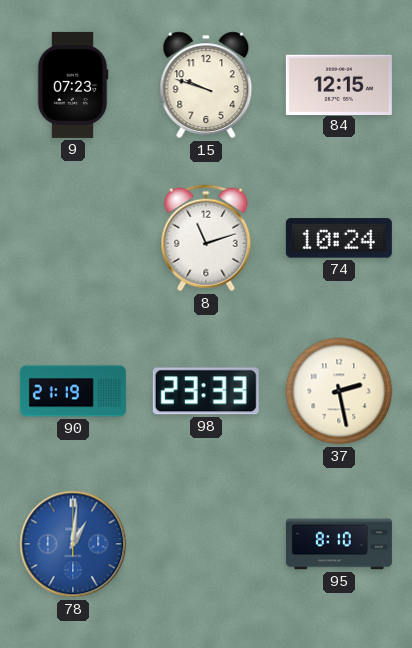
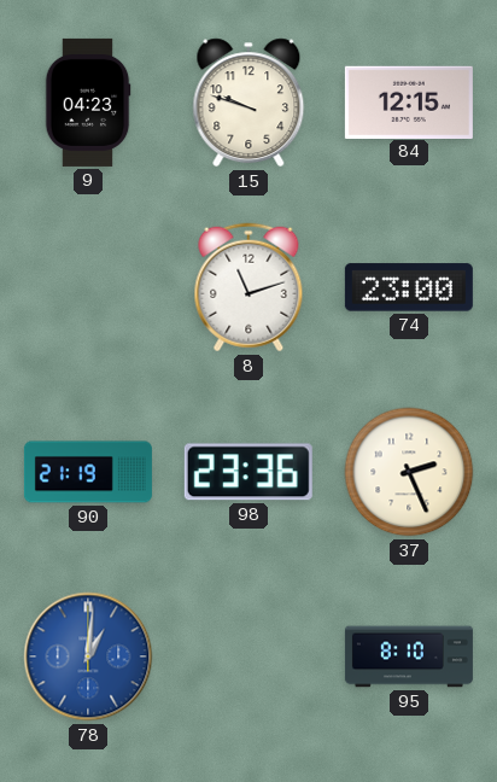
9: 07:23 -> 04:23
74: 10:24 -> 23:00
98: 23:33 -> 23:36
37: 2:28 -> 2:26
